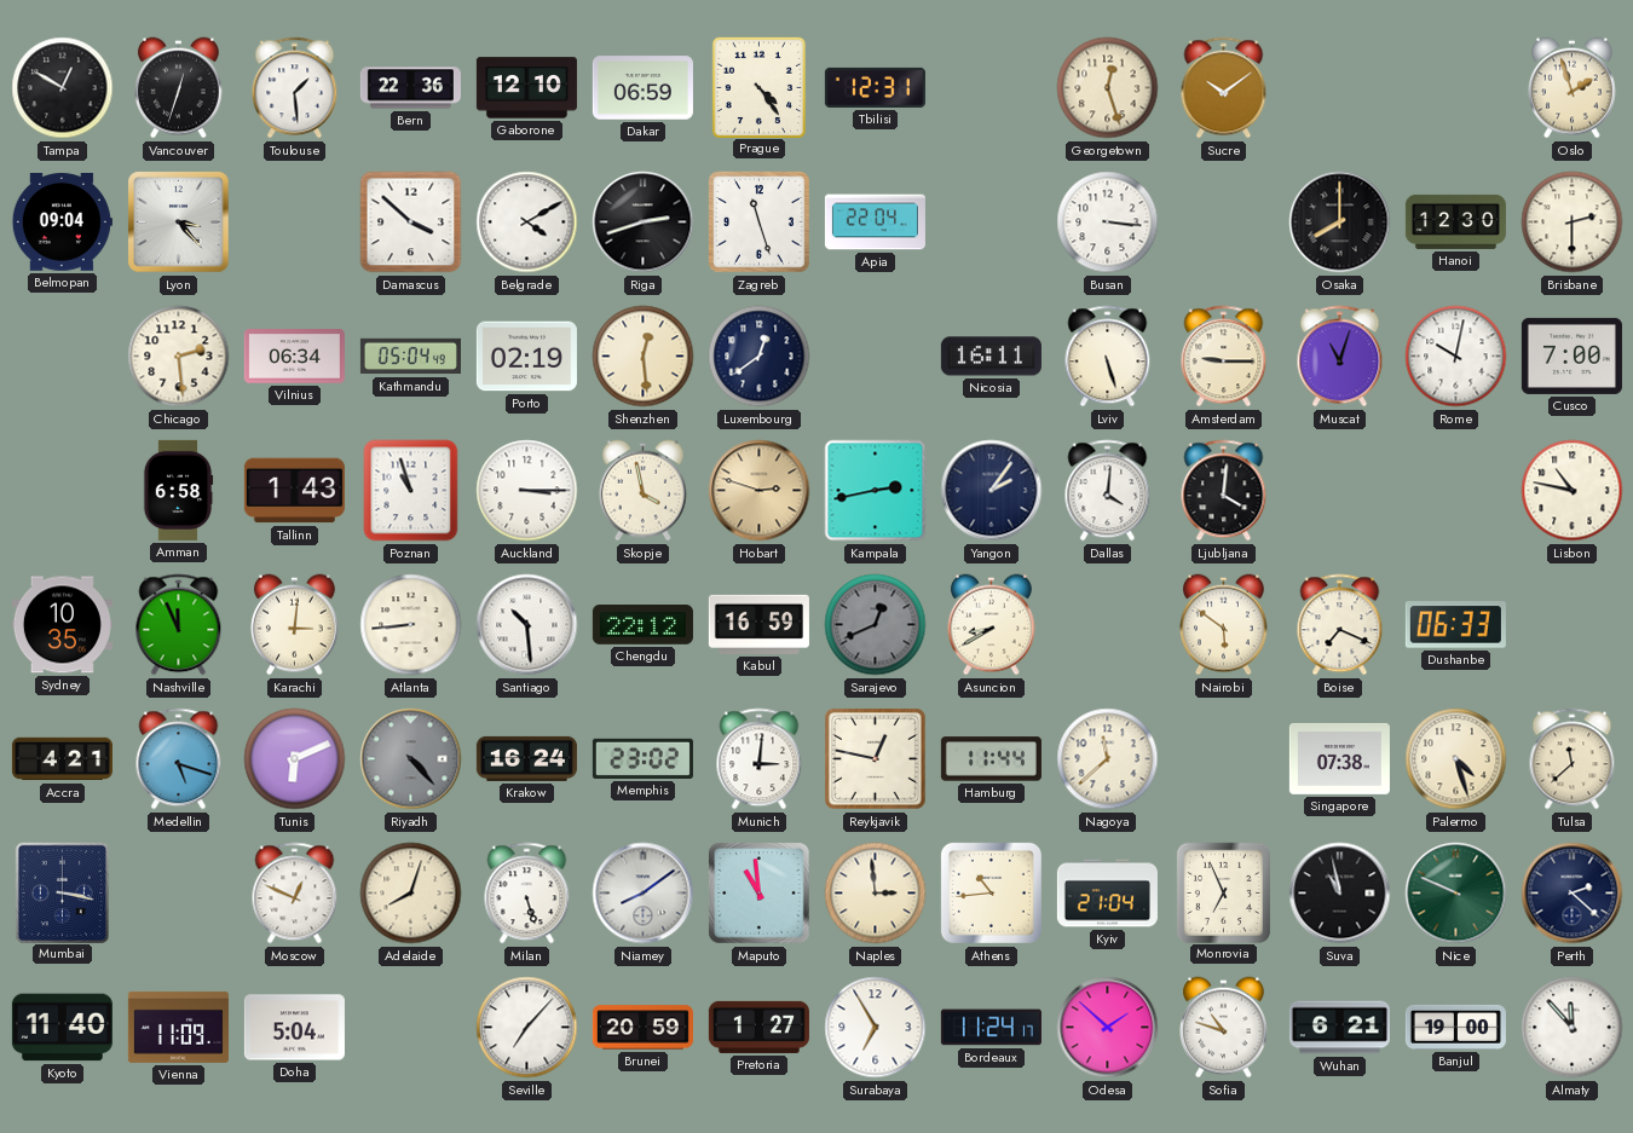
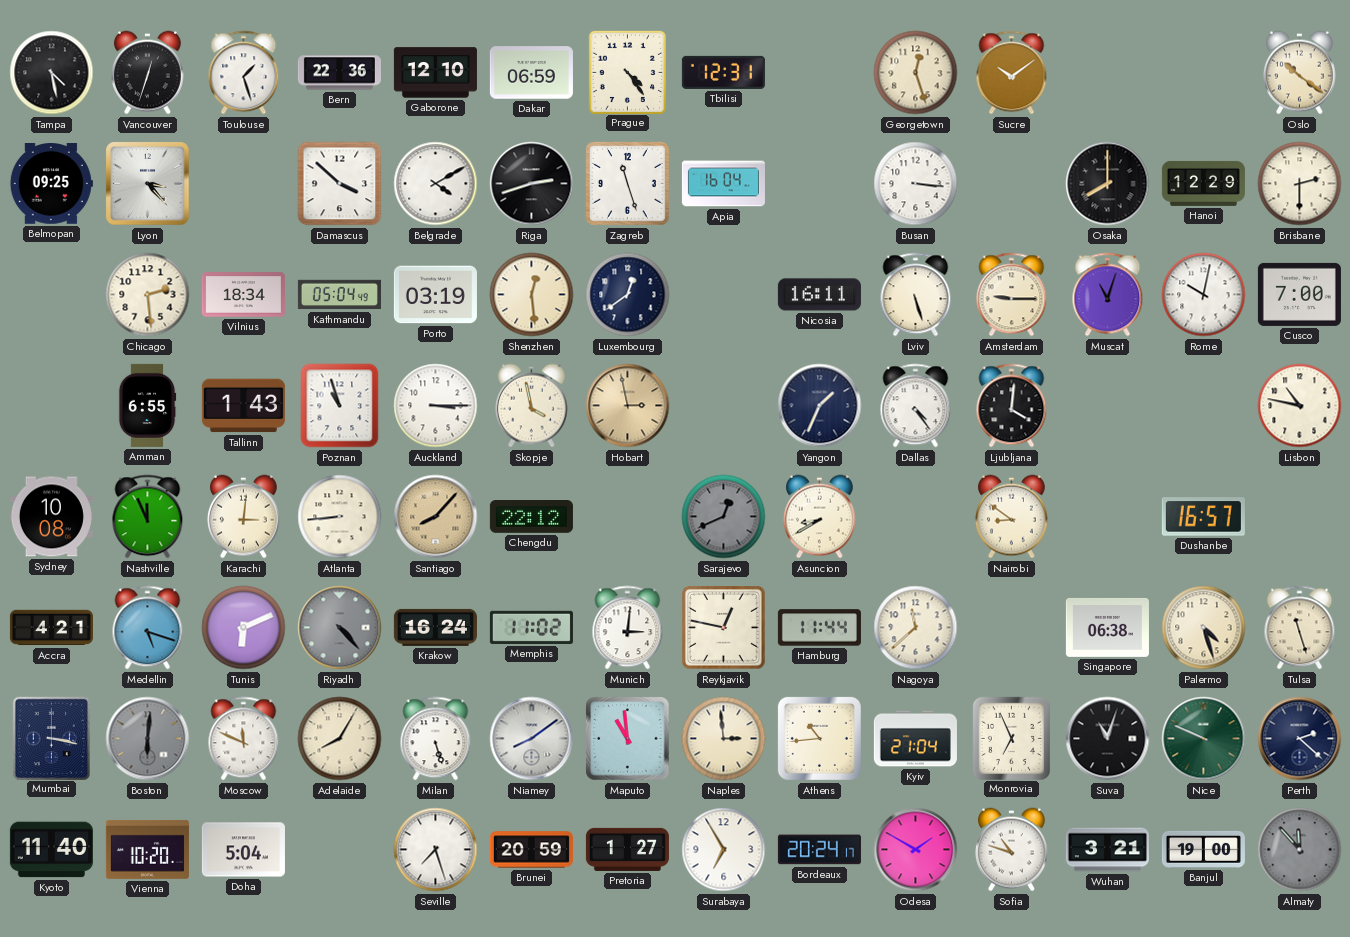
Tampa: 12:50 -> 4:28
Toulouse: 1:29 -> 1:27
Oslo: 1:57 -> 10:21
Belmopan: 09:04 -> 09:25
Apia: 22:04 -> 16:04
Hanoi: 12:30 -> 12:29
Vilnius: 06:34 -> 18:34
Porto: 02:19 -> 03:19
Amman: 6:58 -> 6:55
Hobart: 2:48 -> 2:58
Kampala: 2:43 -> none
Yangon: 2:06 -> 1:34
Dallas: 4:01 -> 4:24
Sydney: 10:35 -> 10:08
Santiago: 10:29 -> 8:07
Santiago dial: white -> champagne
Kabul: 16:59 -> none
Nairobi: 5:51 -> 8:51
Boise: 7:19 -> none
Dushanbe: 06:33 -> 16:57
Memphis: 23:02 -> 11:02
Singapore: 07:38 -> 06:38
Tulsa: 11:38 -> 11:27
Boston: none -> 6:01
Moscow: 12:49 -> 11:49
Adelaide: 8:03 -> 8:05
Suva: 10:58 -> 11:03
Vienna: 11:09 -> 10:20
Seville: 7:07 -> 7:27
Bordeaux: 11:24 -> 20:24
Odesa: 1:52 -> 1:50
Wuhan: 6:21 -> 3:21
Almaty dial: white -> grey
